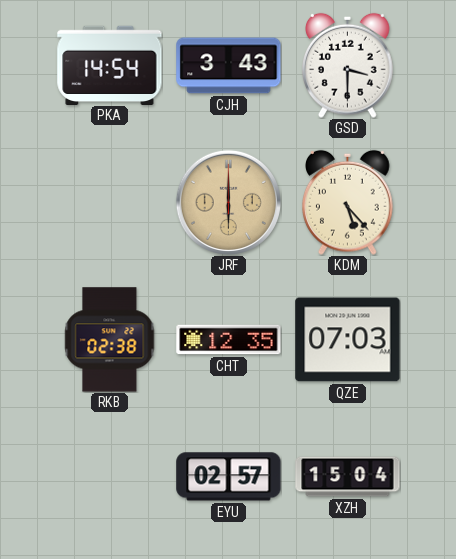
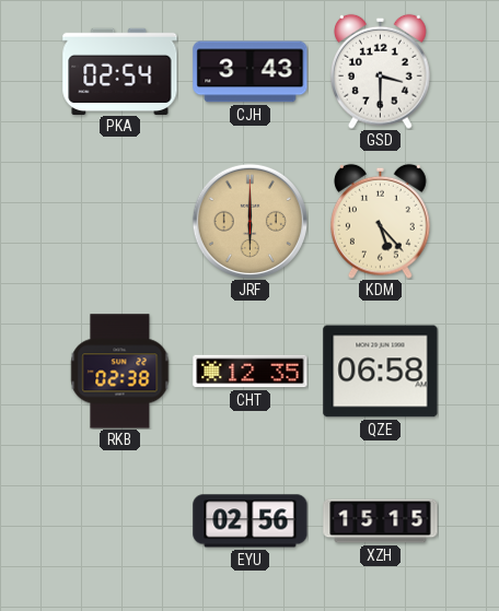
PKA: 14:54 -> 02:54
QZE: 07:03 -> 06:58
EYU: 02:57 -> 02:56
XZH: 15:04 -> 15:15
